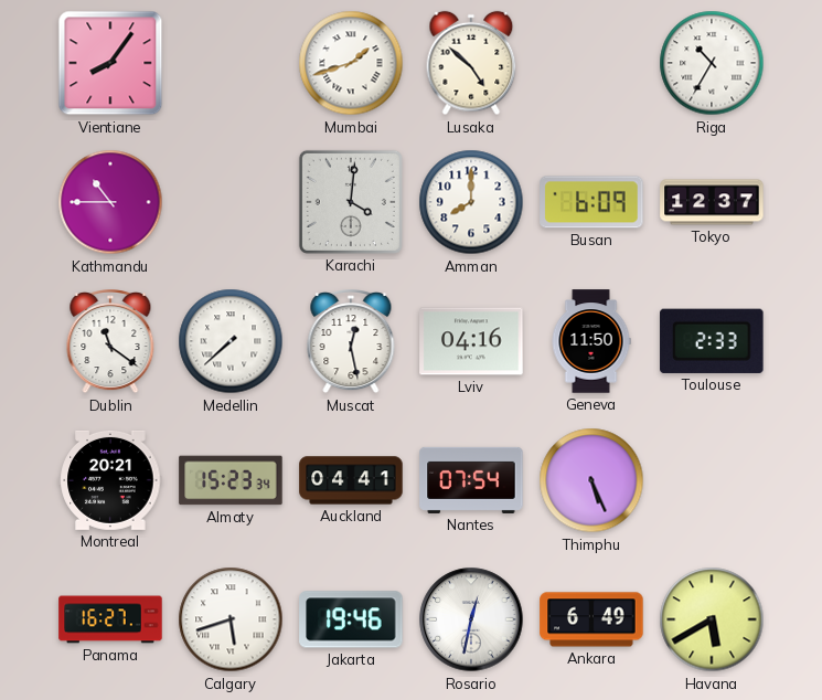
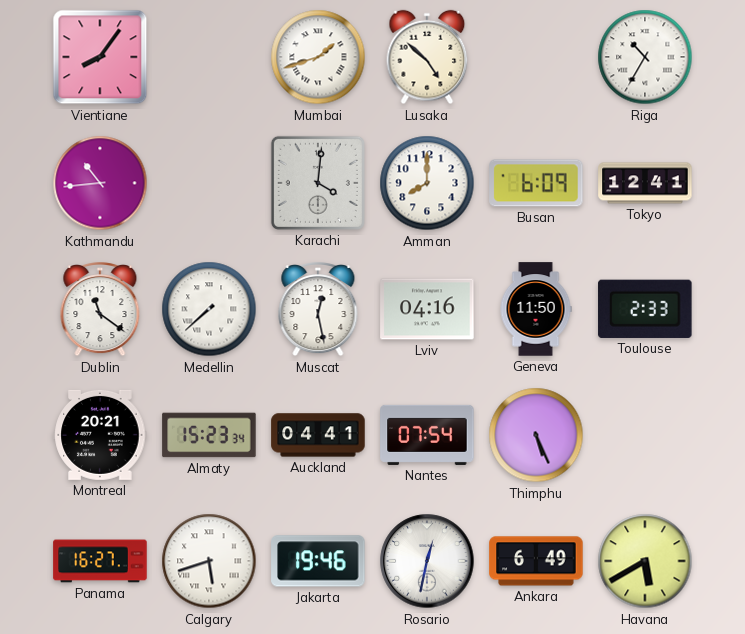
Kathmandu: 10:45 -> 10:44
Tokyo: 12:37 -> 12:41
